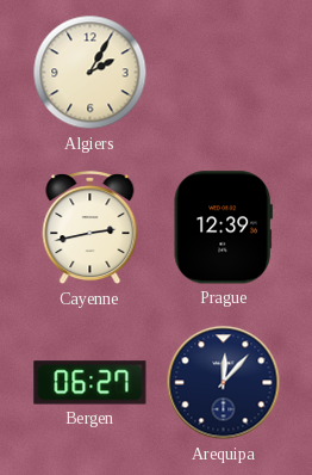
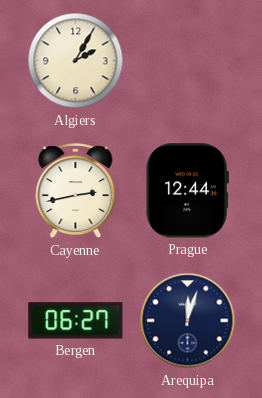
Prague: 12:39 -> 12:44
Arequipa: 12:07 -> 12:03
